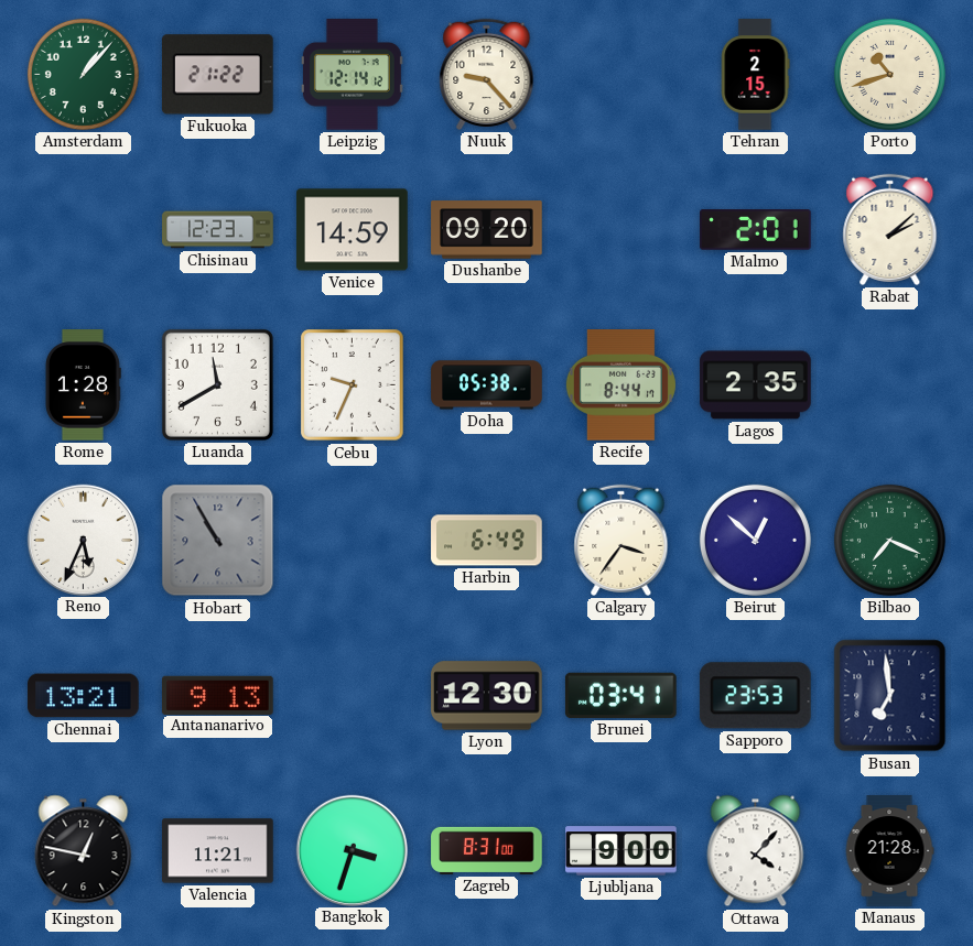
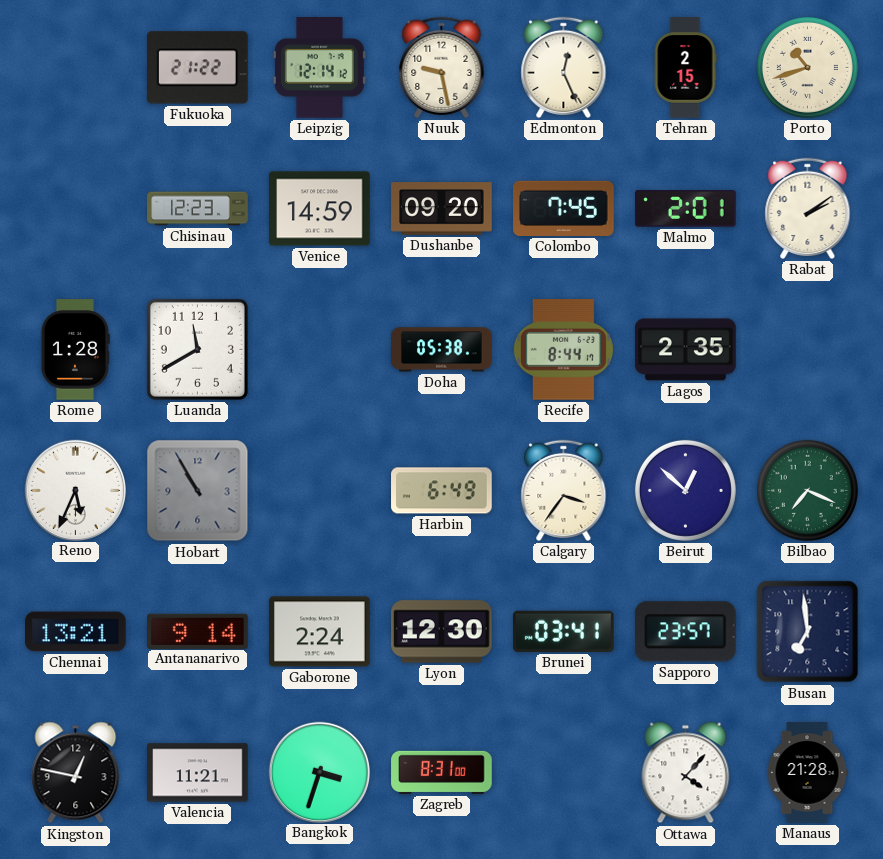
Amsterdam: 1:07 -> none
Nuuk: 9:23 -> 9:28
Edmonton: none -> 12:26
Colombo: none -> 7:45
Rabat: 2:08 -> 2:09
Cebu: 9:34 -> none
Antananarivo: 9:13 -> 9:14
Gaborone: none -> 2:24
Sapporo: 23:53 -> 23:57
Ljubljana: 9:00 -> none
